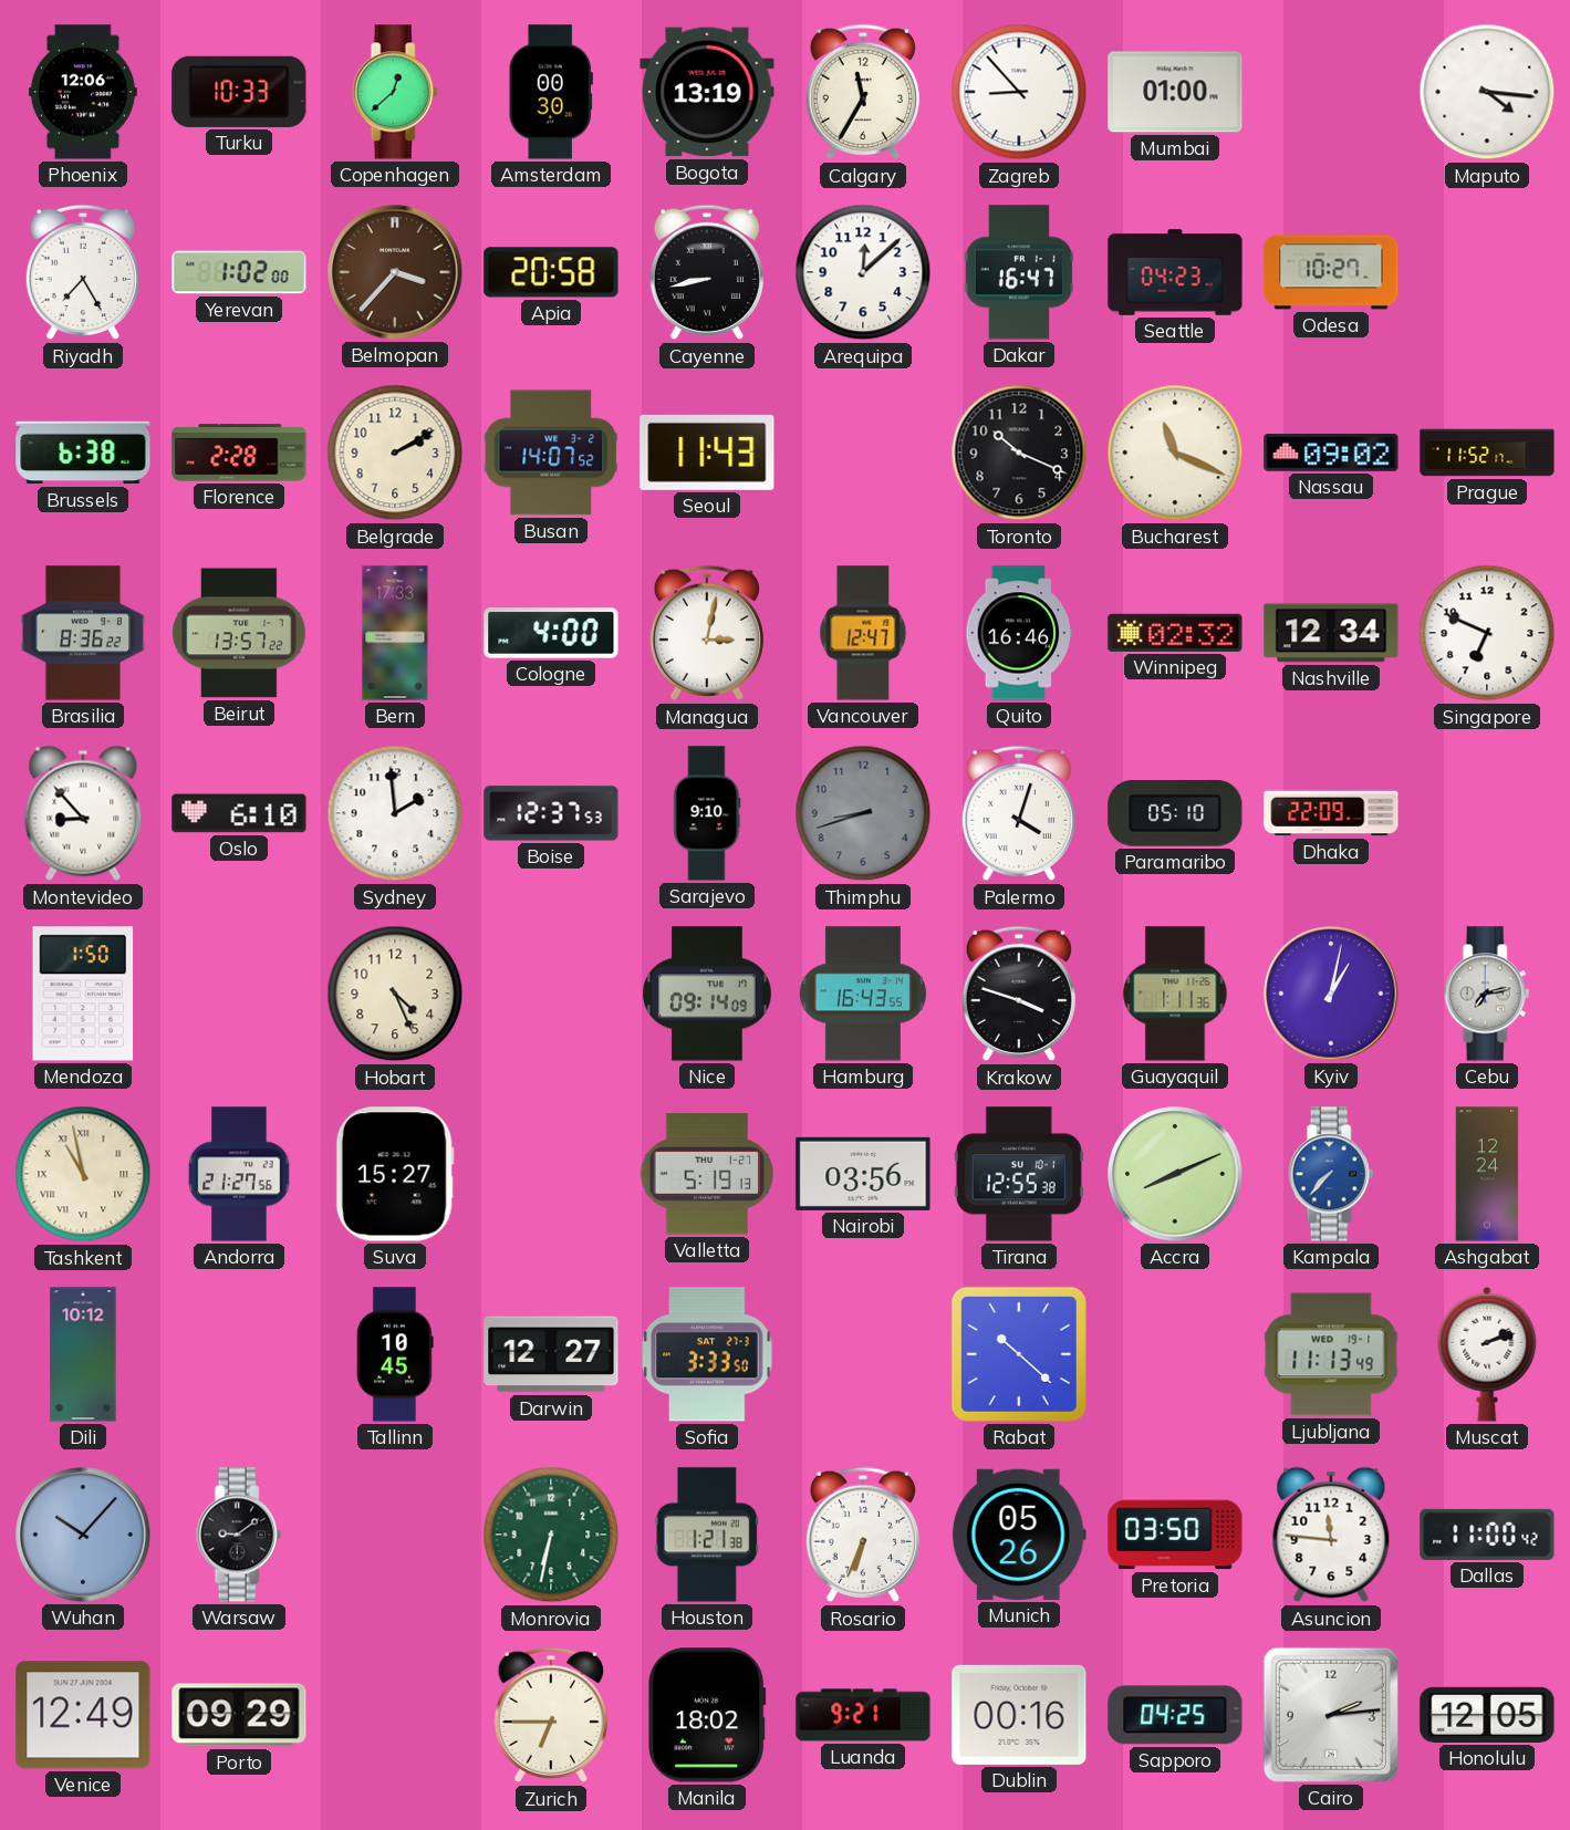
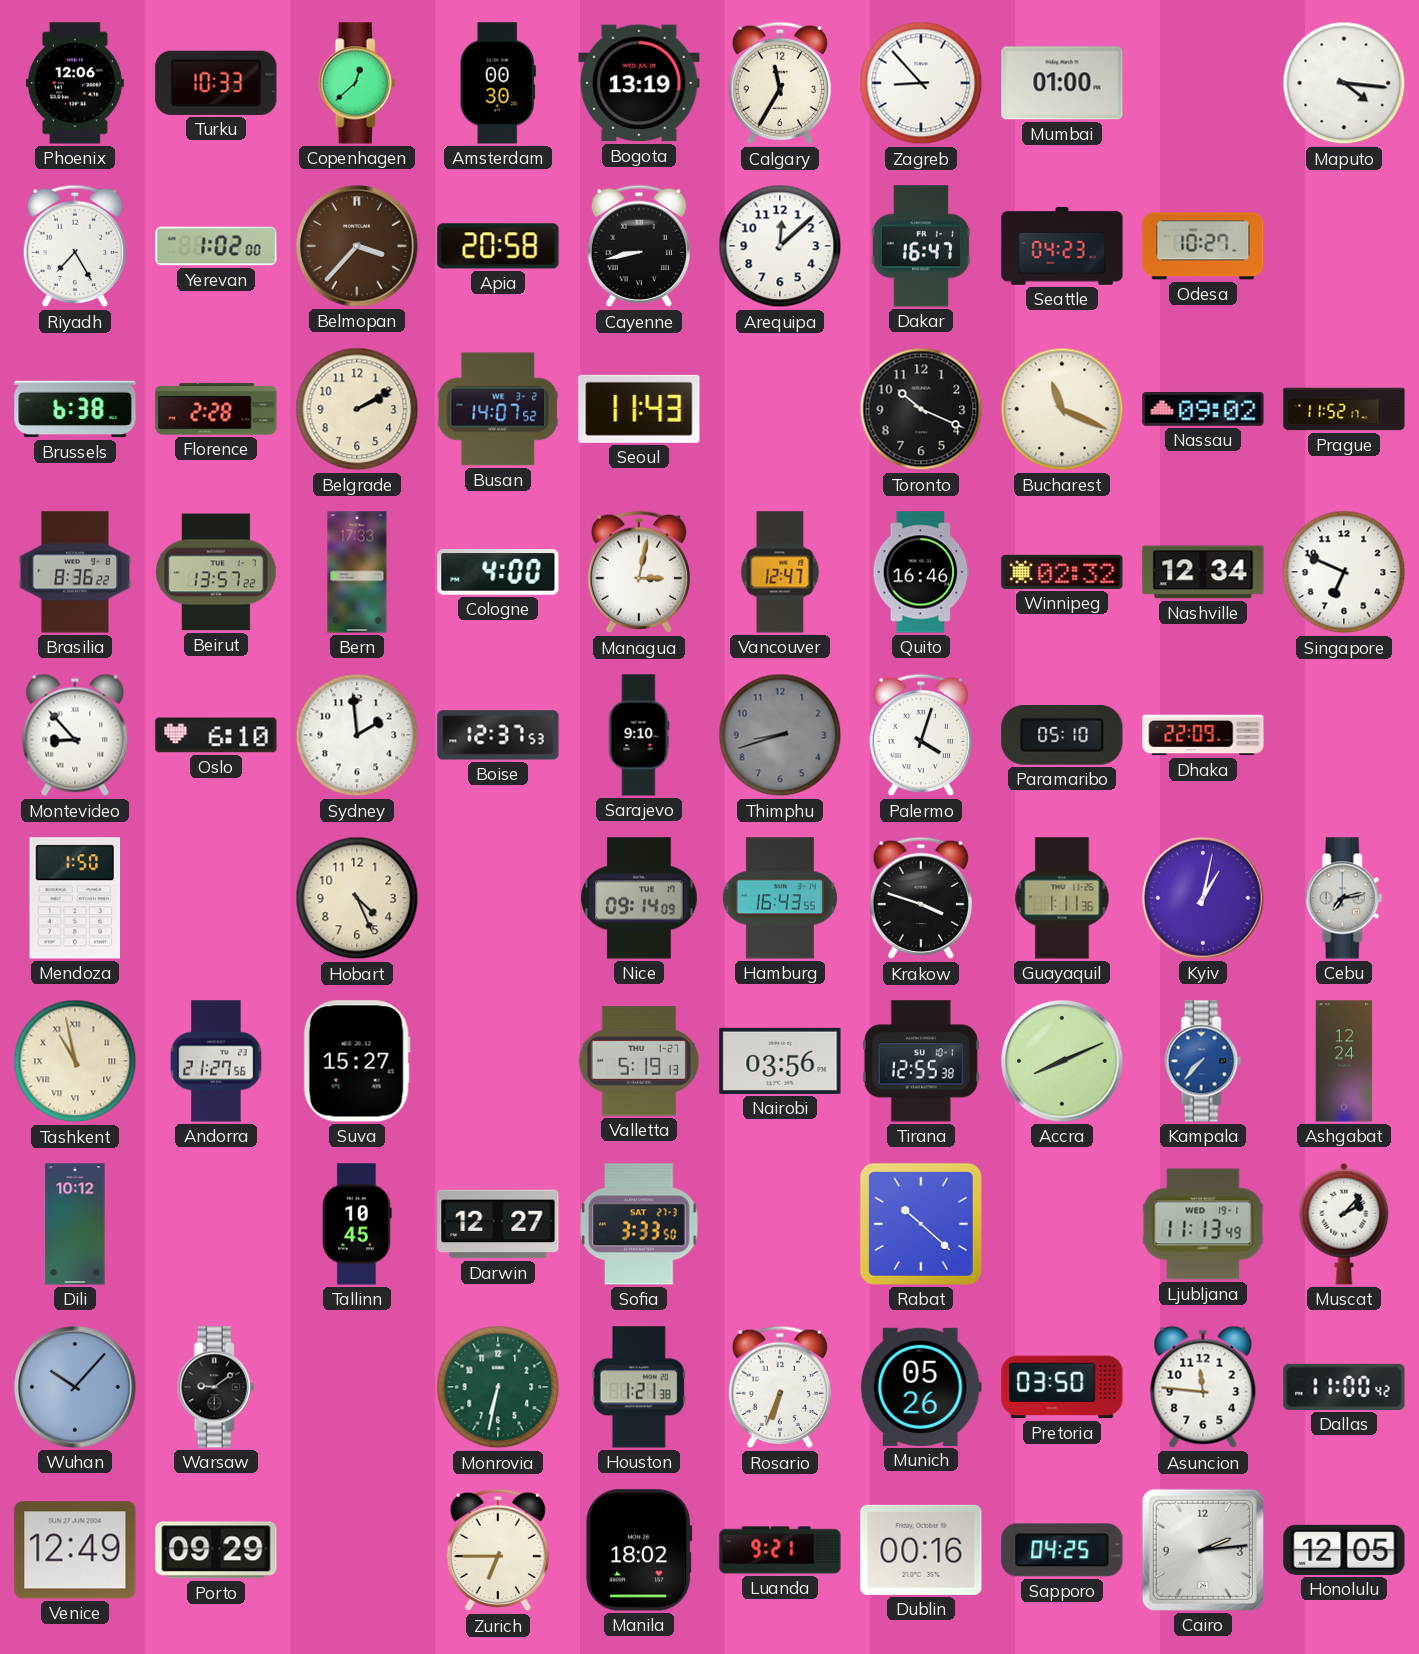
Muscat: 2:12 -> 2:07
